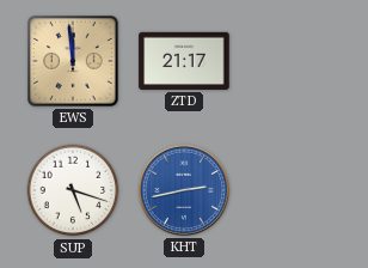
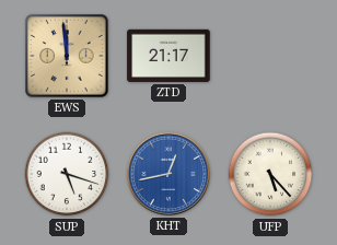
KHT: 2:43 -> 12:43
UFP: none -> 5:23
